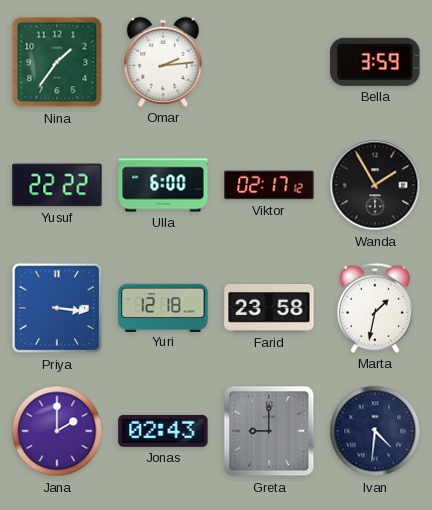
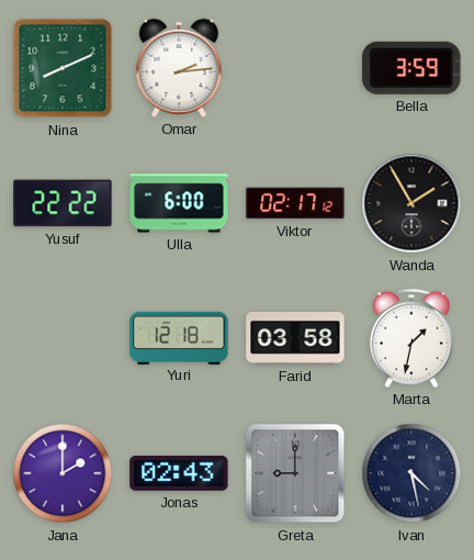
Nina: 1:36 -> 8:11
Priya: 3:16 -> none
Farid: 23:58 -> 03:58
Ivan: 4:31 -> 4:28
